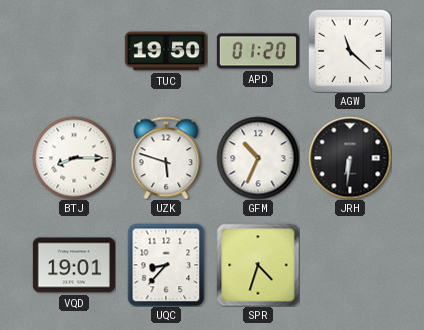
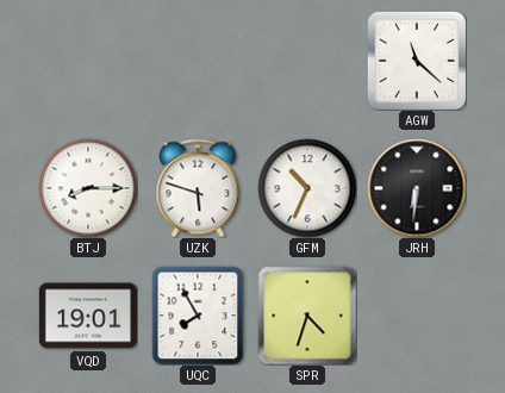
TUC: 19:50 -> none
APD: 01:20 -> none
UQC: 8:37 -> 7:55
